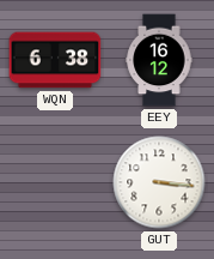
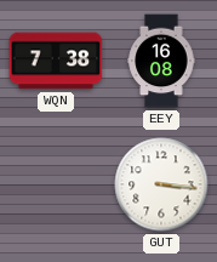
WQN: 6:38 -> 7:38
EEY: 16:12 -> 16:08
